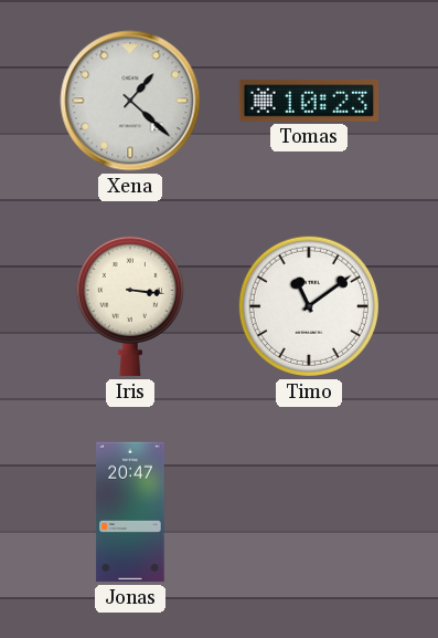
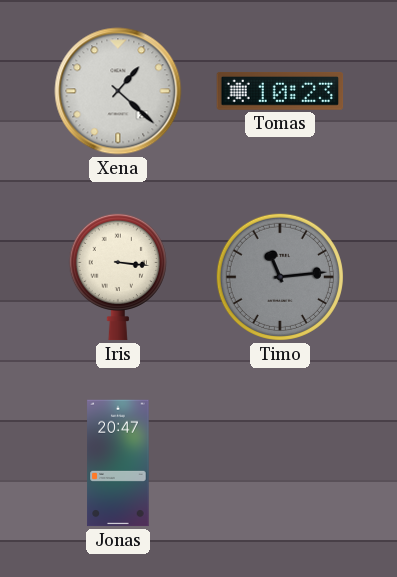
Timo: 11:09 -> 11:14
Timo dial: white -> grey
